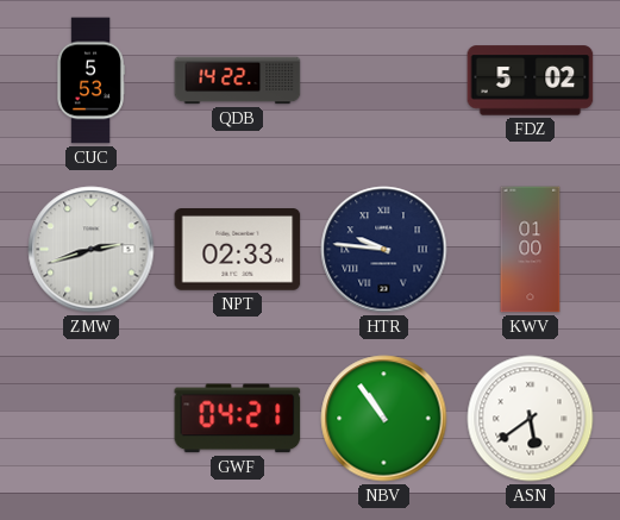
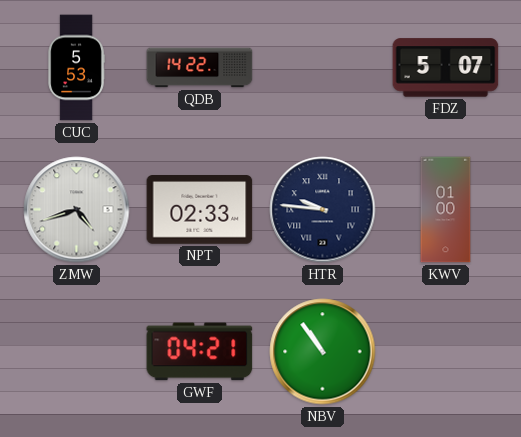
FDZ: 5:02 -> 5:07
ZMW: 2:42 -> 4:42
ASN: 5:39 -> none
